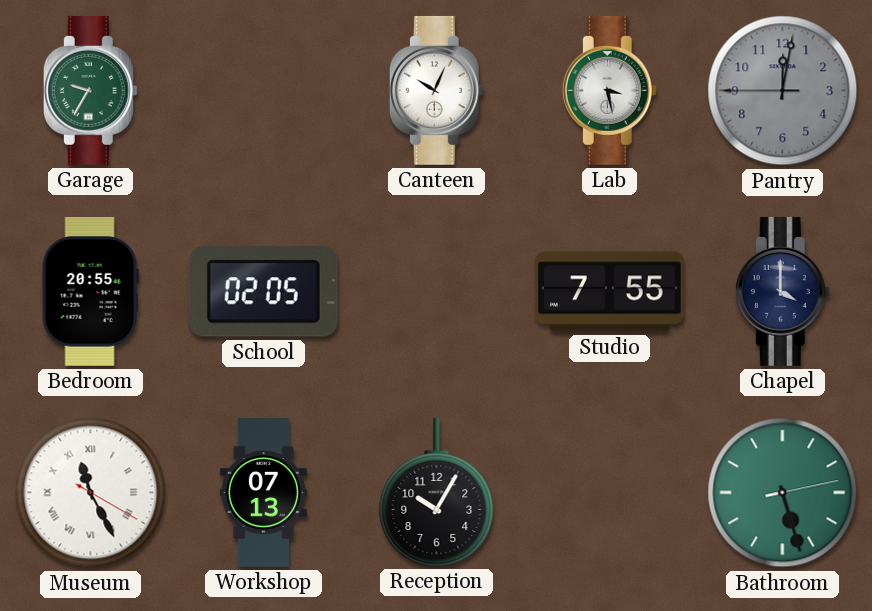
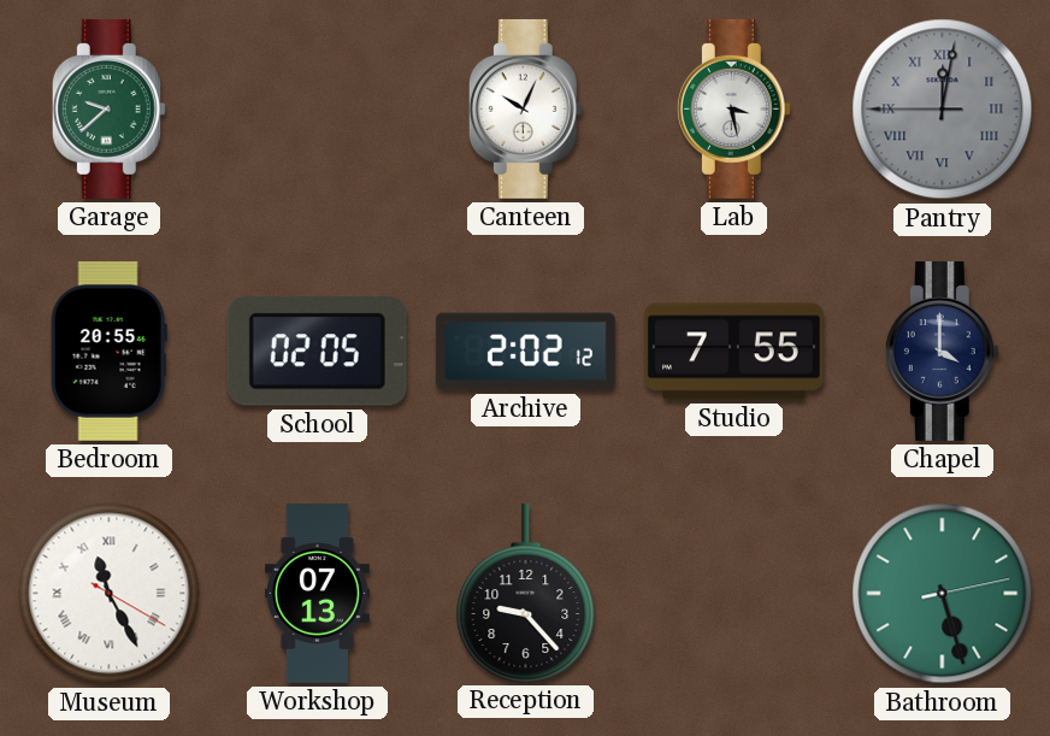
Garage: 9:35 -> 9:38
Pantry numerals: Arabic -> Roman
Archive: none -> 2:02
Reception: 10:05 -> 9:23
